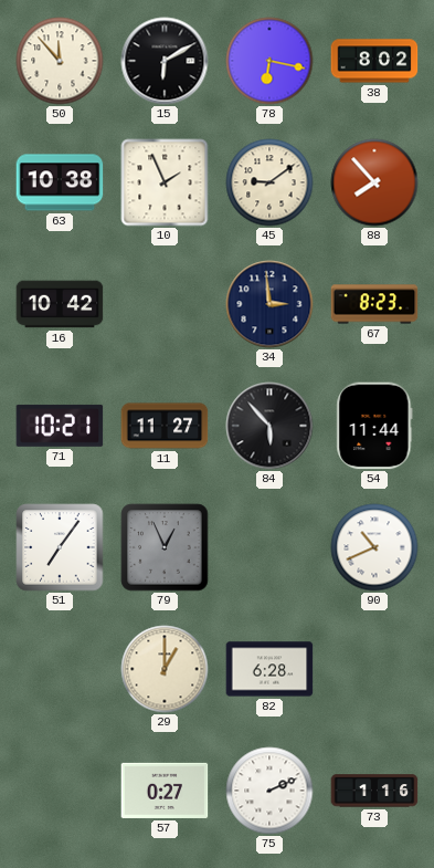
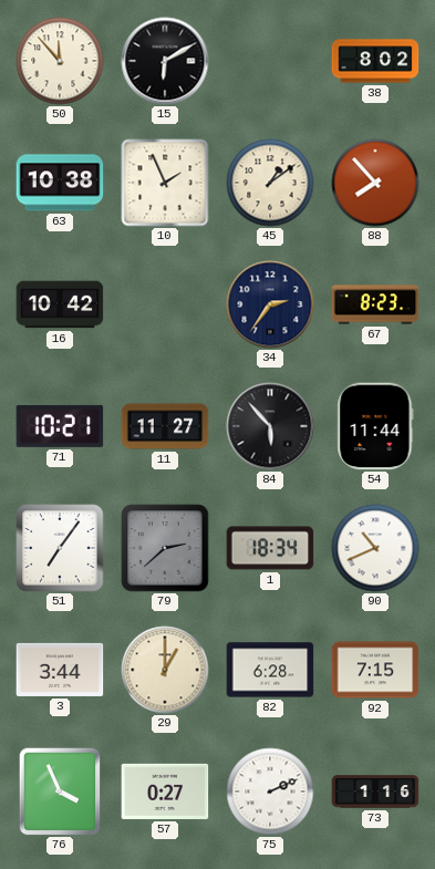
78: 6:17 -> none
45: 9:09 -> 1:09
34: 2:59 -> 2:36
79: 12:56 -> 2:38
1: none -> 18:34
3: none -> 3:44
92: none -> 7:15
76: none -> 3:56
